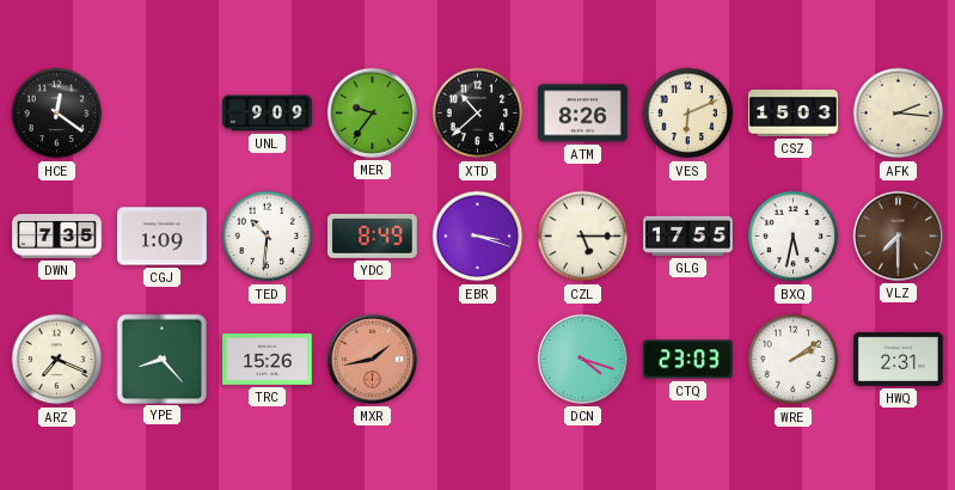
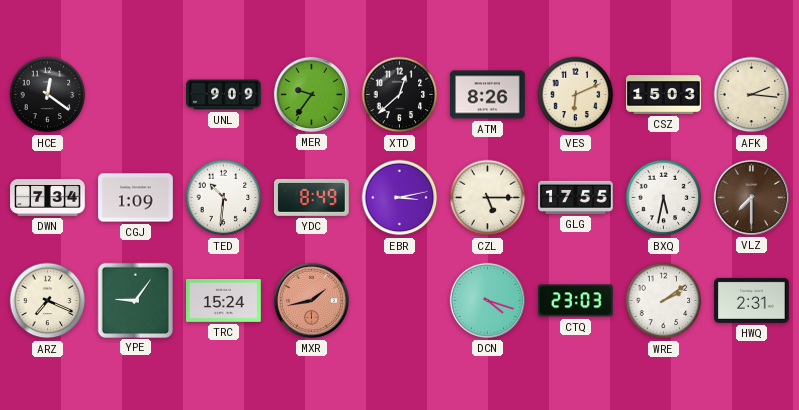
XTD: 10:38 -> 12:38
DWN: 7:35 -> 7:34
EBR: 3:18 -> 3:13
YPE: 8:23 -> 9:06
TRC: 15:26 -> 15:24
